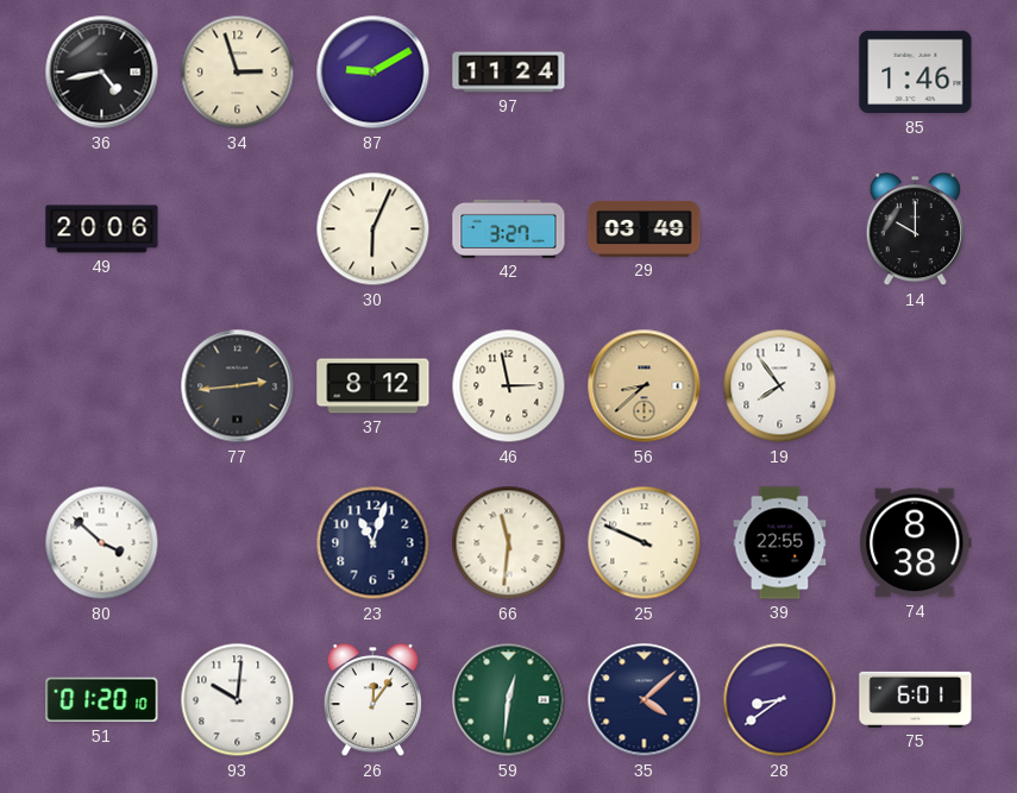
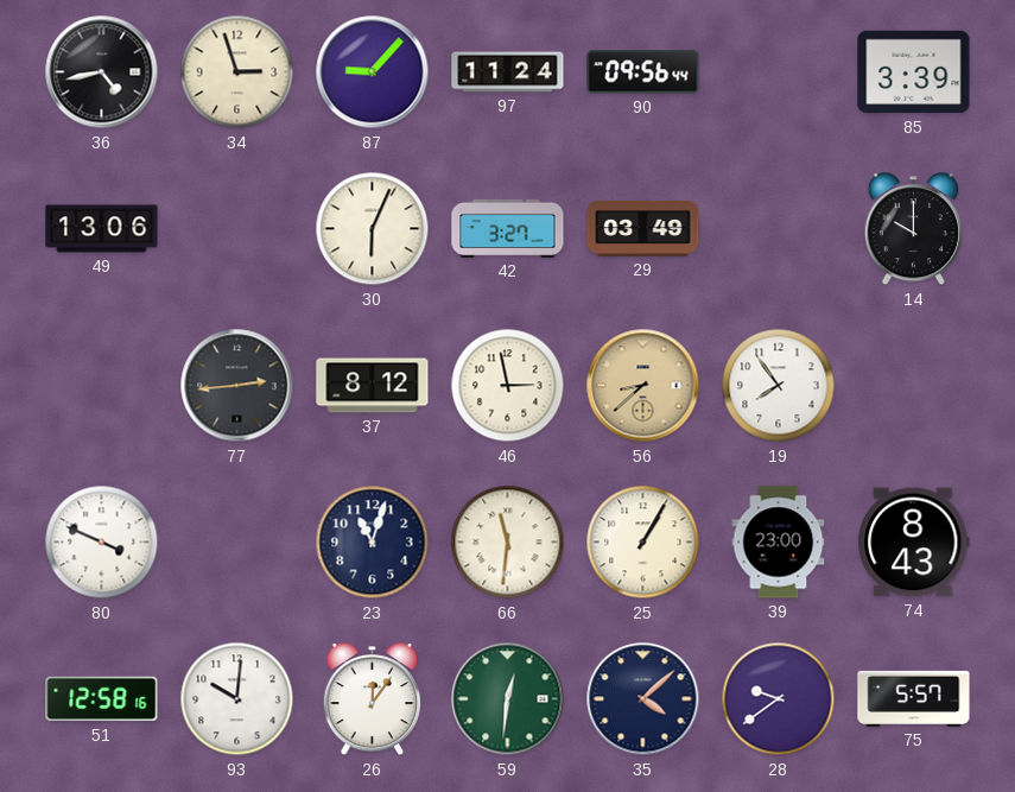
87: 9:10 -> 9:07
90: none -> 09:56
85: 1:46 -> 3:39
49: 20:06 -> 13:06
80: 3:52 -> 3:49
25: 9:49 -> 1:05
39: 22:55 -> 23:00
74: 8:38 -> 8:43
51: 01:20 -> 12:58
28: 8:39 -> 9:39
75: 6:01 -> 5:57
